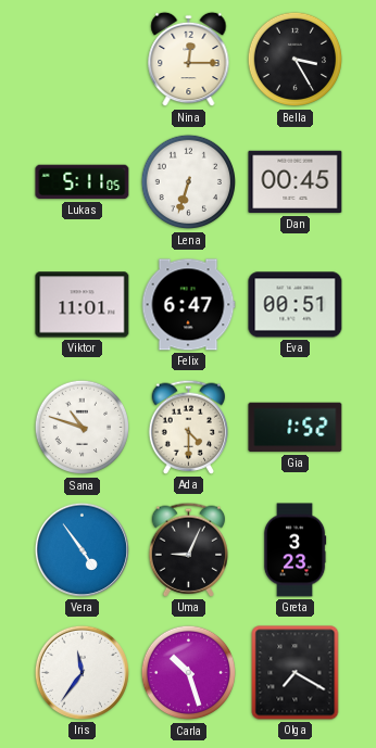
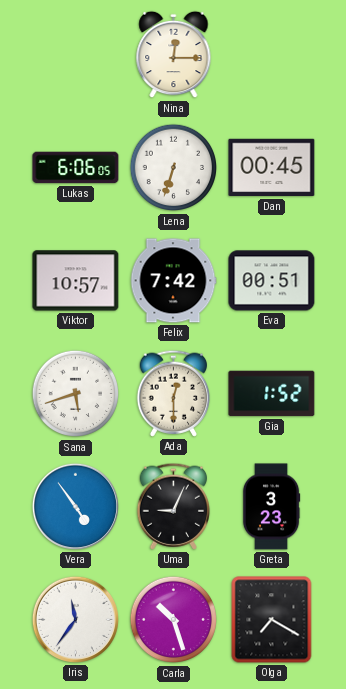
Bella: 3:25 -> none
Lukas: 5:11 -> 6:06
Viktor: 11:01 -> 10:57
Felix: 6:47 -> 7:42
Sana: 10:48 -> 5:42
Ada: 4:30 -> 12:30
